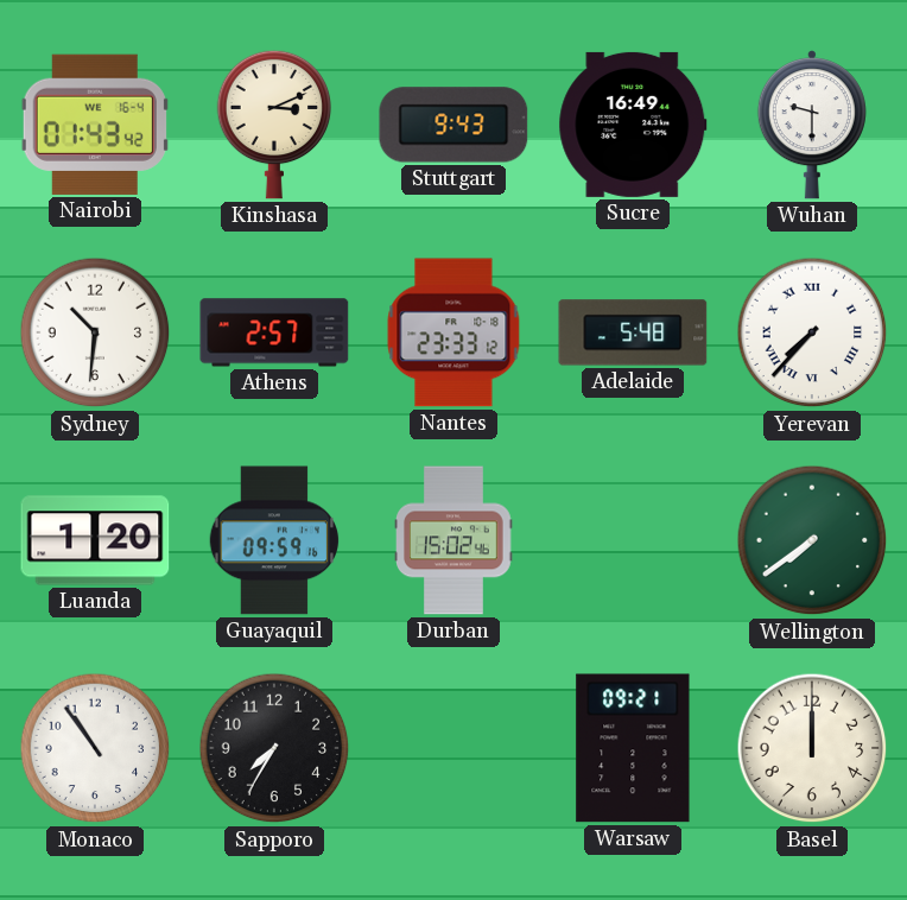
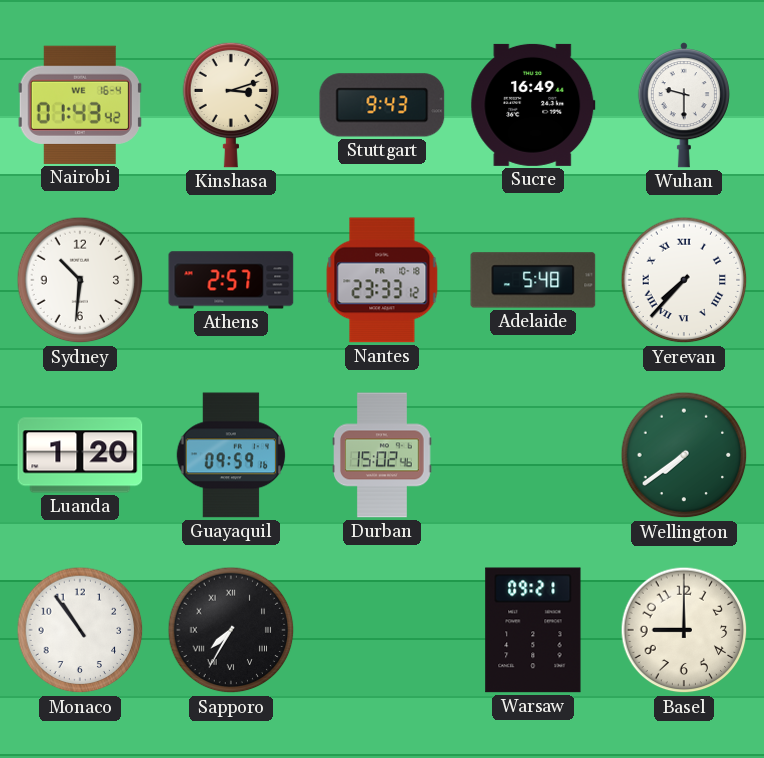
Kinshasa: 3:11 -> 3:12
Sapporo numerals: Arabic -> Roman
Basel: 12:00 -> 9:00
